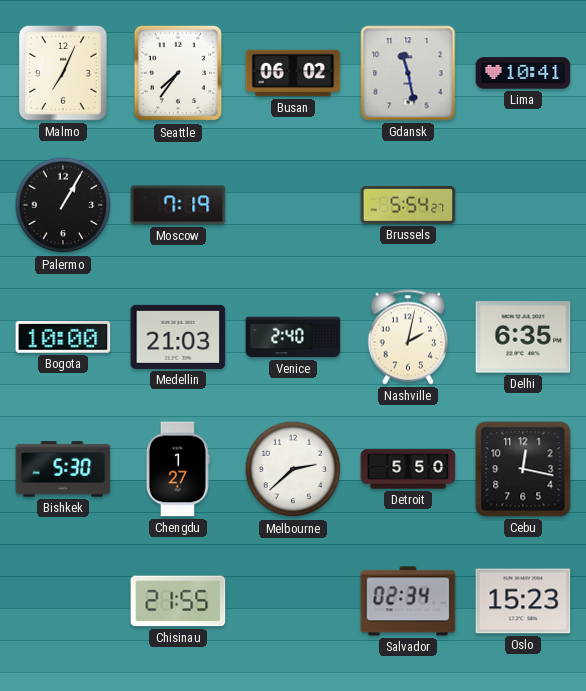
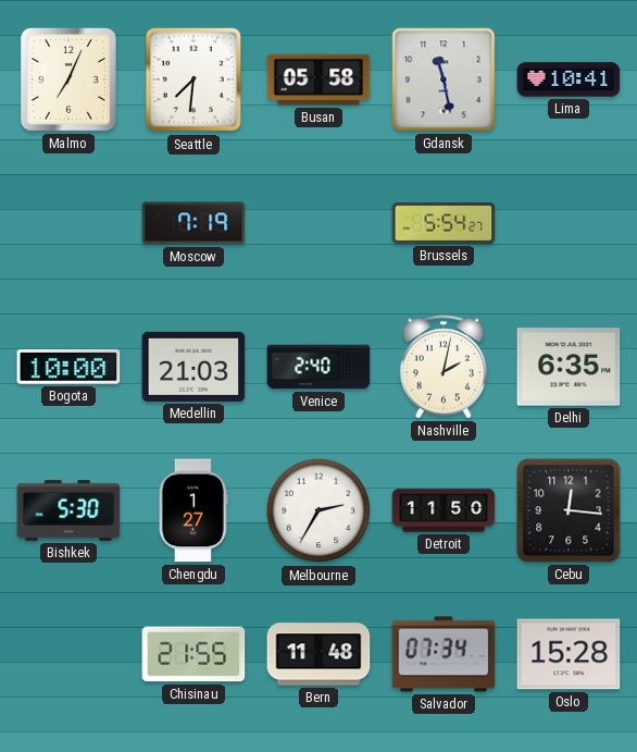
Seattle: 7:36 -> 7:31
Busan: 06:02 -> 05:58
Palermo: 1:05 -> none
Melbourne: 2:38 -> 2:35
Detroit: 5:50 -> 11:50
Cebu: 12:17 -> 12:16
Bern: none -> 11:48
Salvador: 02:34 -> 07:34
Oslo: 15:23 -> 15:28
